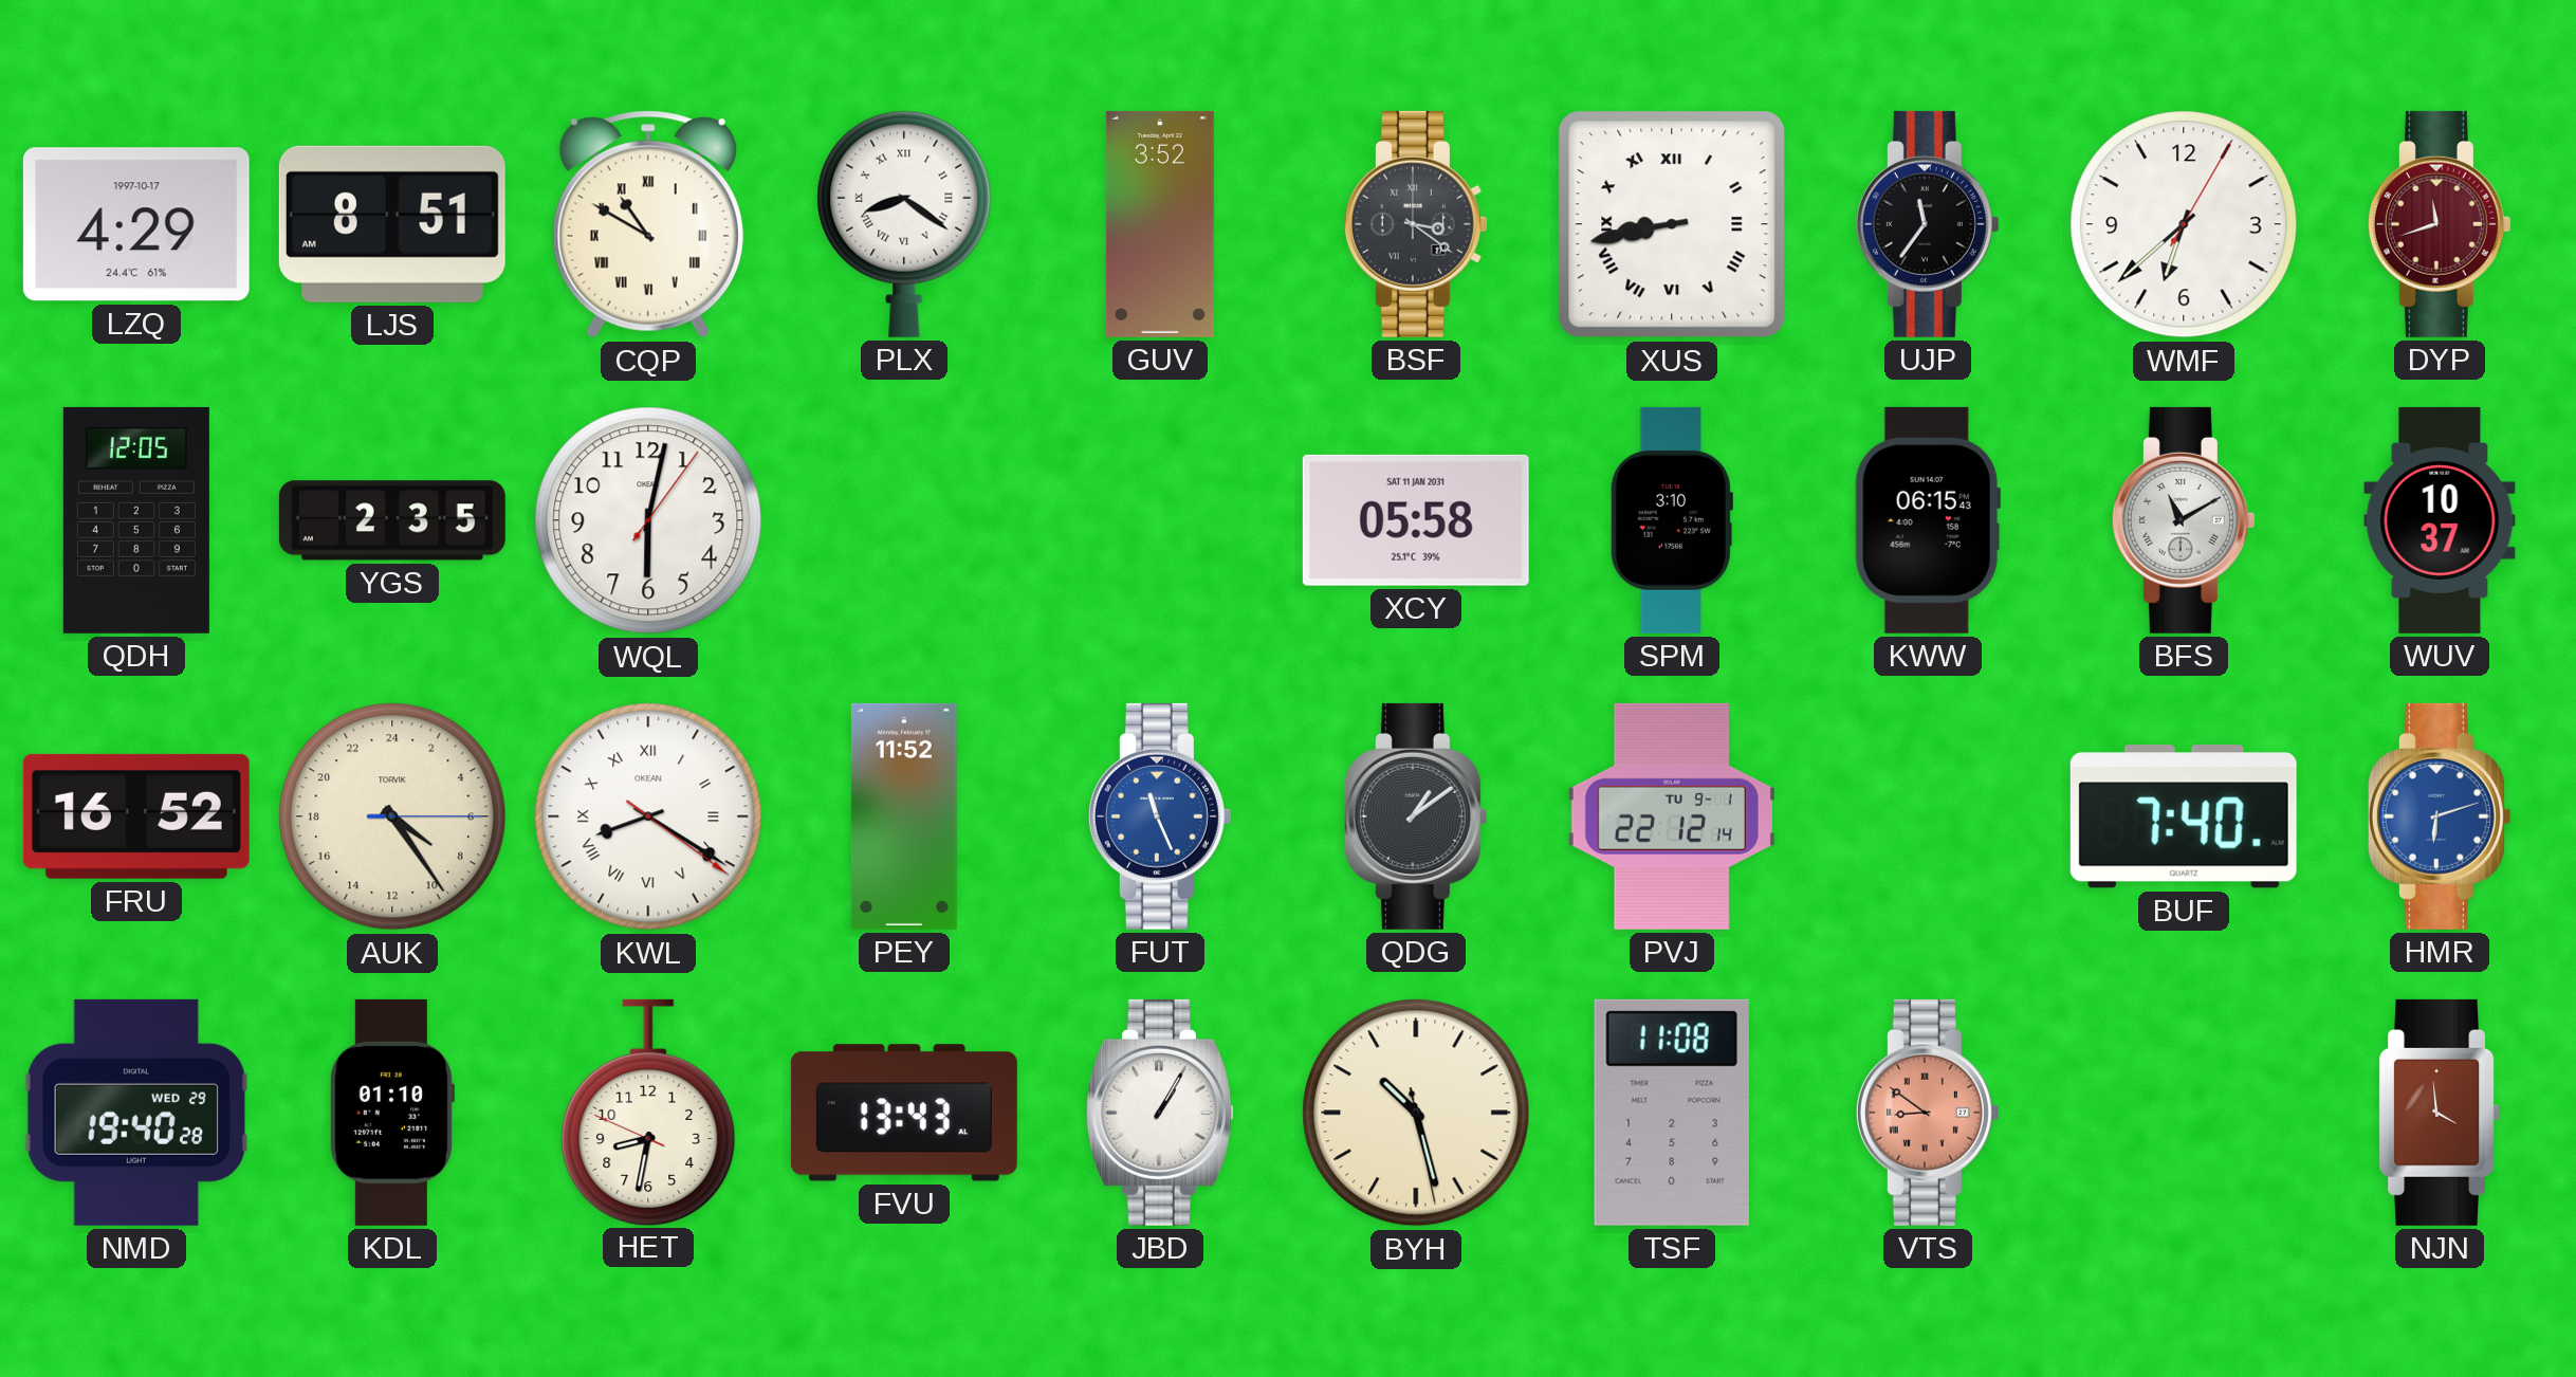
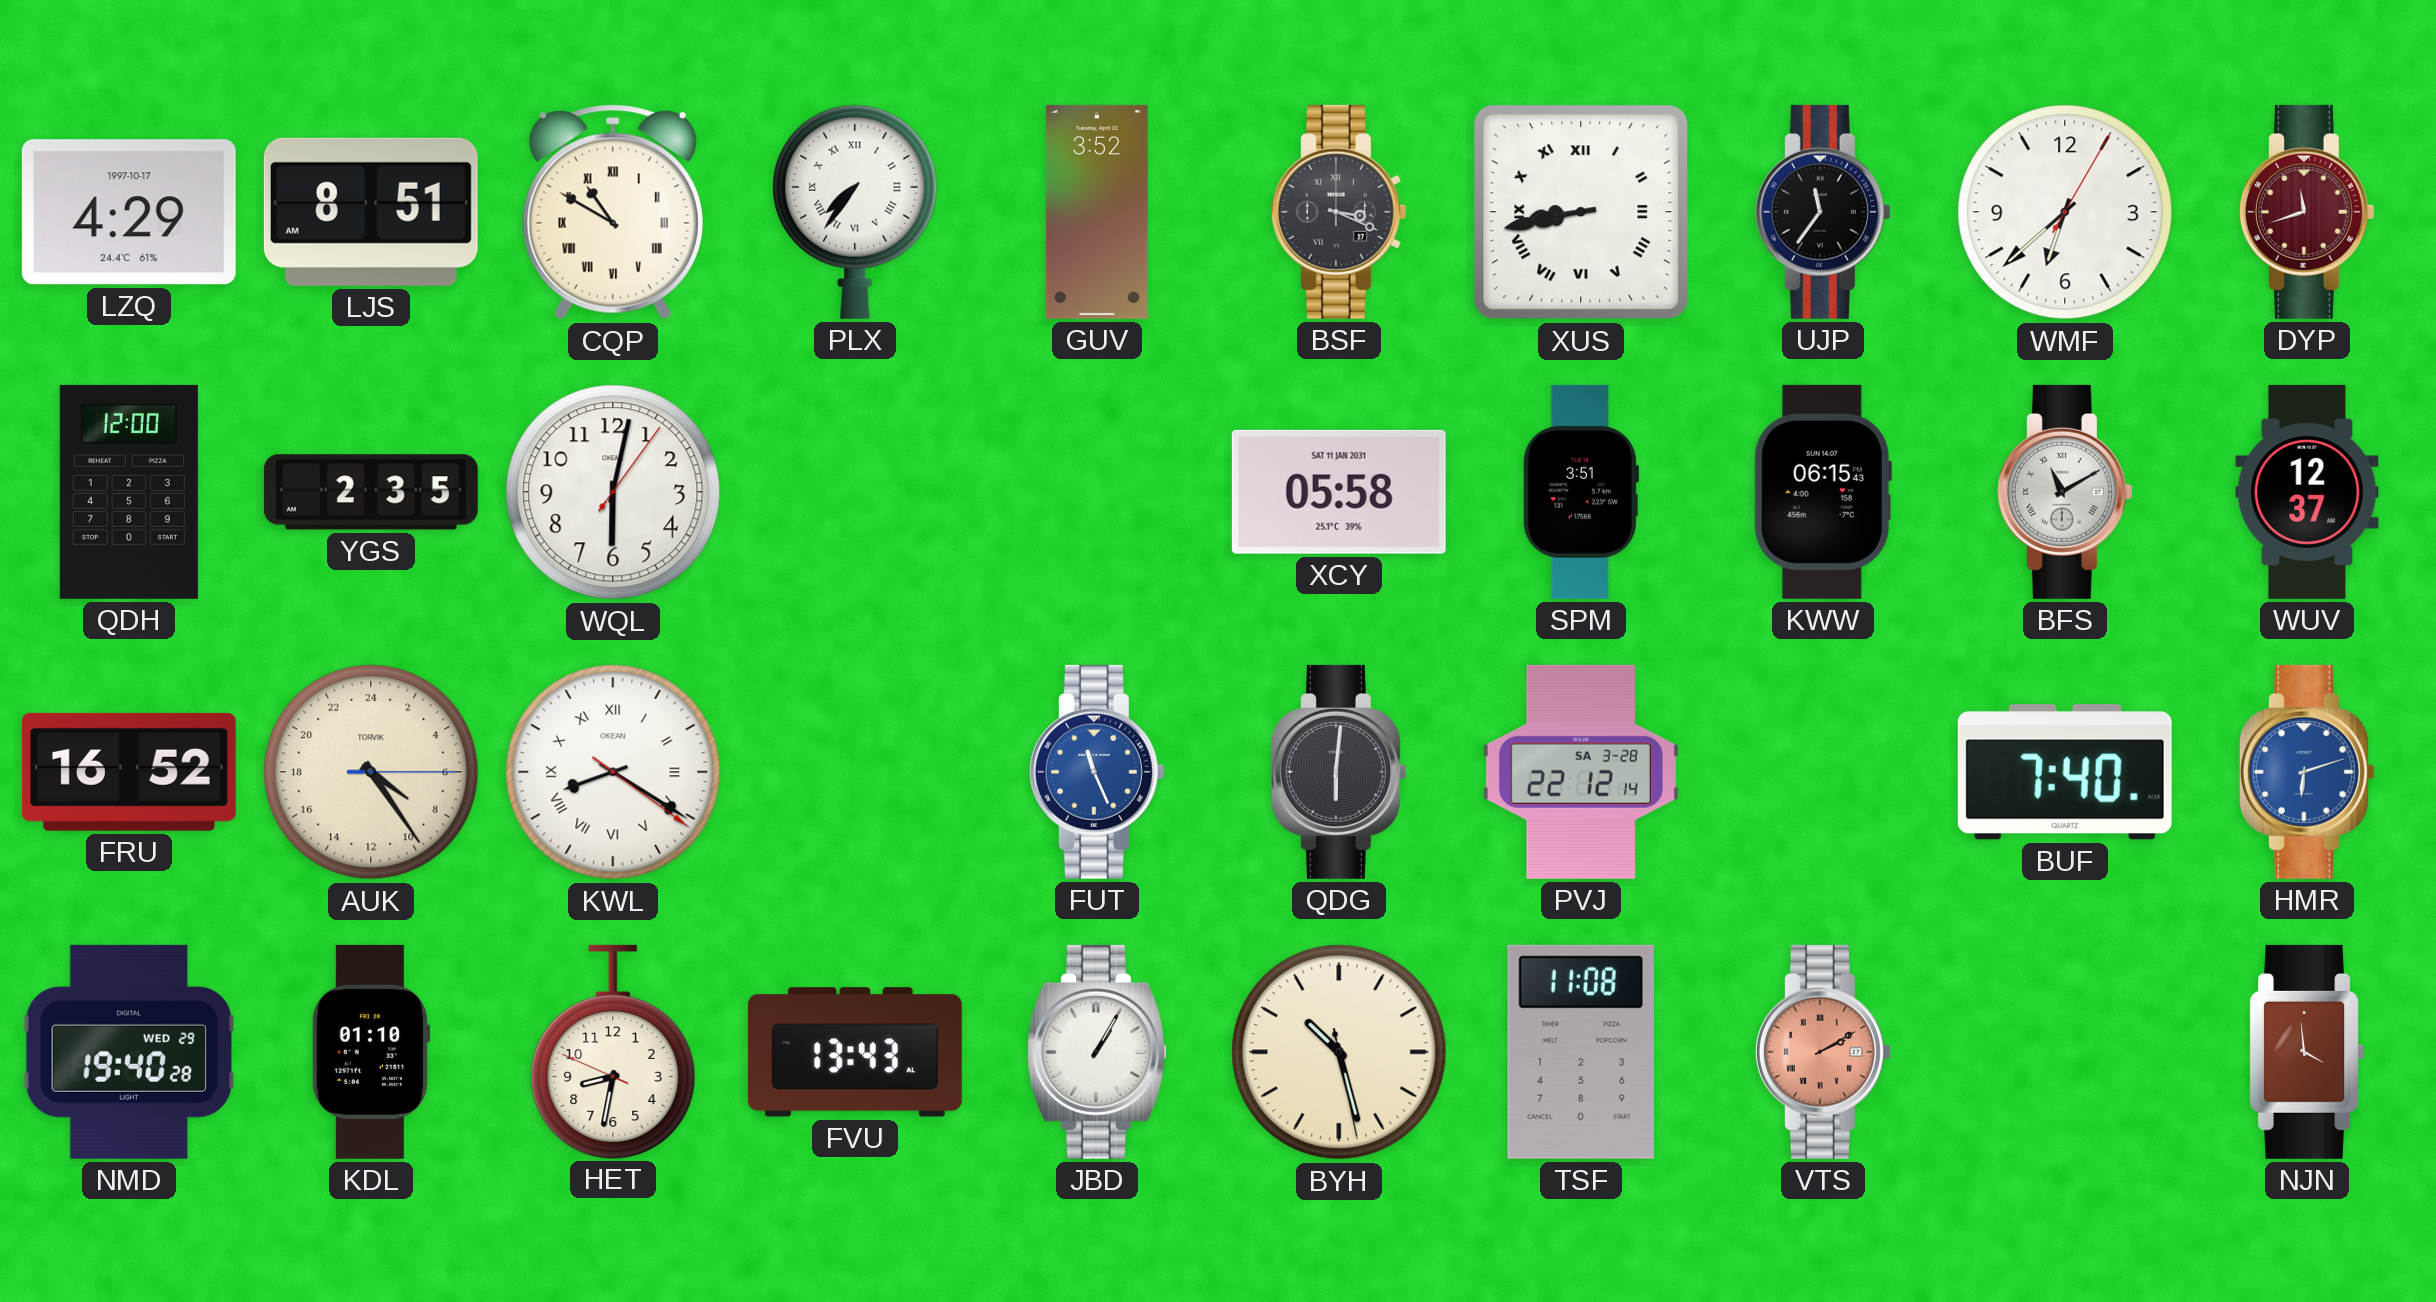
PLX: 8:21 -> 7:36
BSF: 3:21 -> 3:19
QDH: 12:05 -> 12:00
SPM: 3:10 -> 3:51
WUV: 10:37 -> 12:37
PEY: 11:52 -> none
QDG: 1:09 -> 6:01
PVJ date: TU 9-1 -> SA 3-28
VTS: 8:51 -> 2:10
